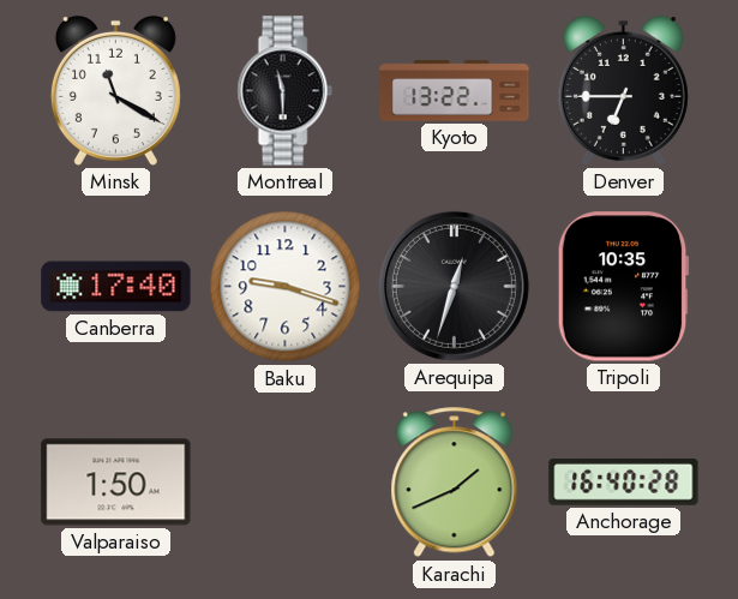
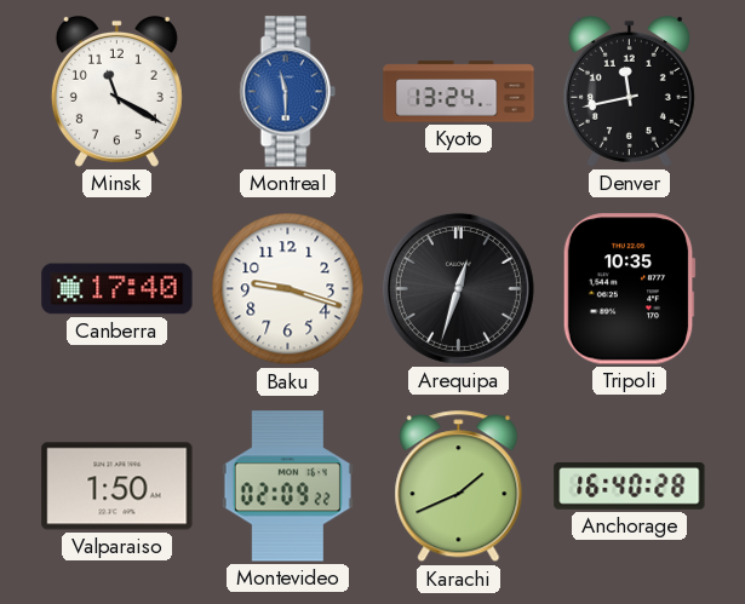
Montreal dial: black -> blue
Kyoto: 13:22 -> 13:24
Denver: 6:45 -> 11:43
Montevideo: none -> 02:09
